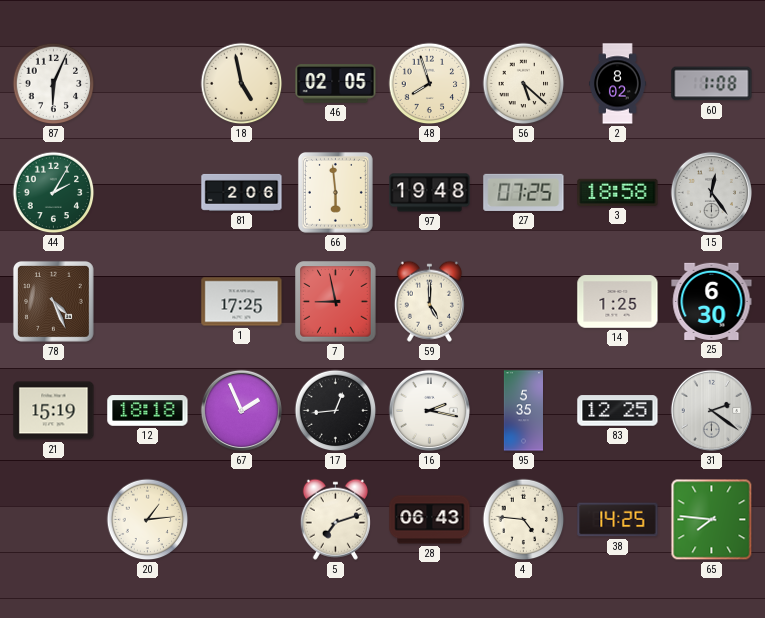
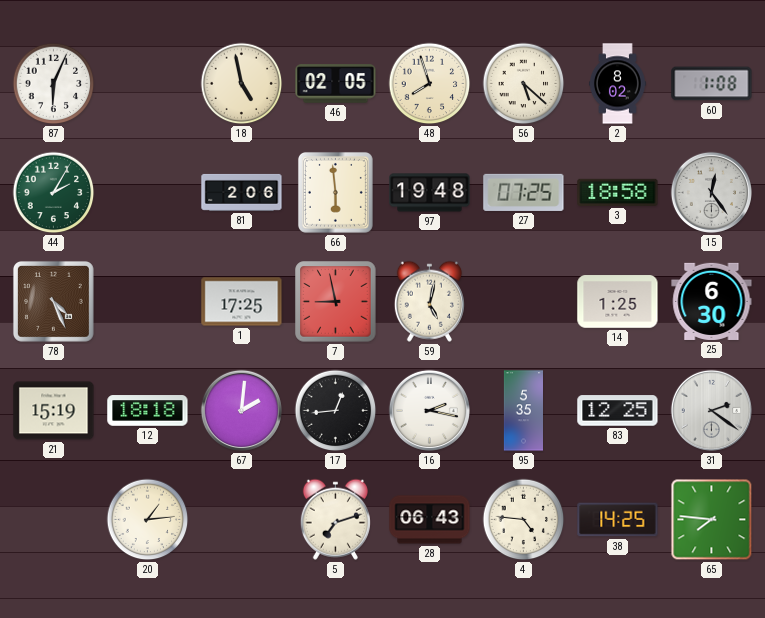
59: 5:00 -> 5:02
67: 1:56 -> 2:01
